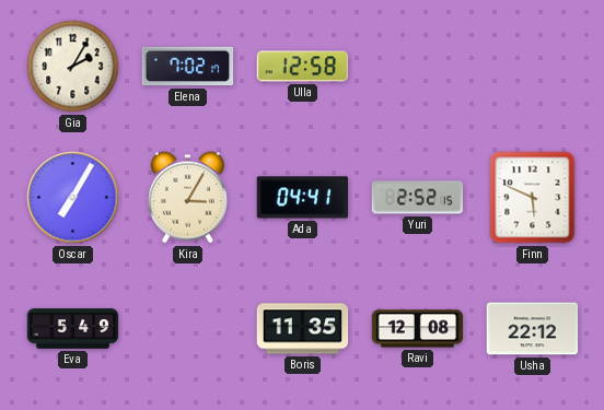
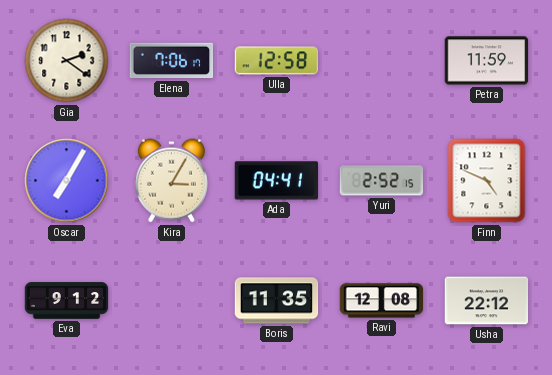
Gia: 2:05 -> 2:21
Elena: 7:02 -> 7:06
Petra: none -> 11:59
Finn: 5:49 -> 4:49
Eva: 5:49 -> 9:12
